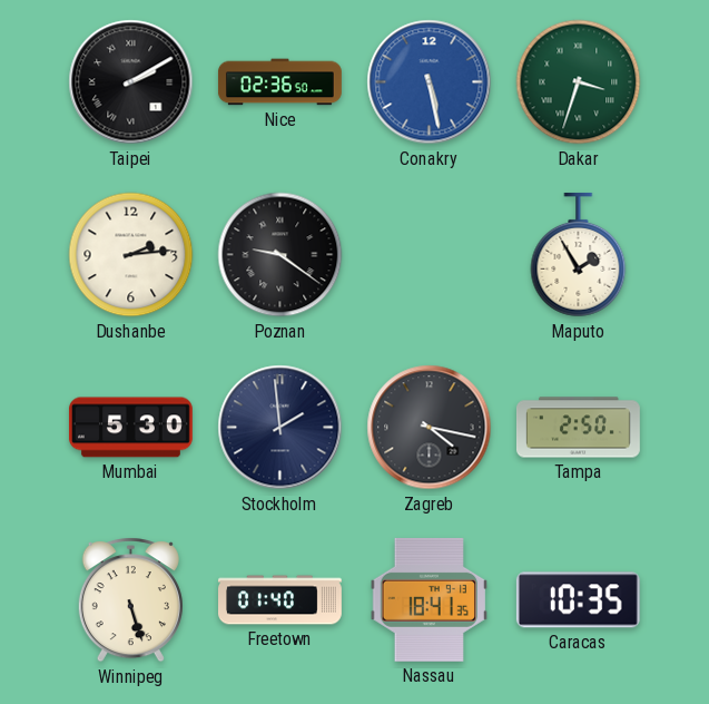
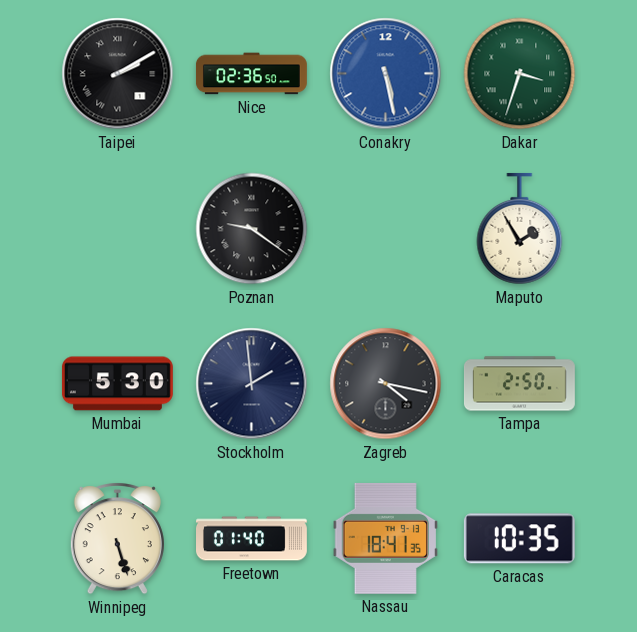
Dushanbe: 2:14 -> none
